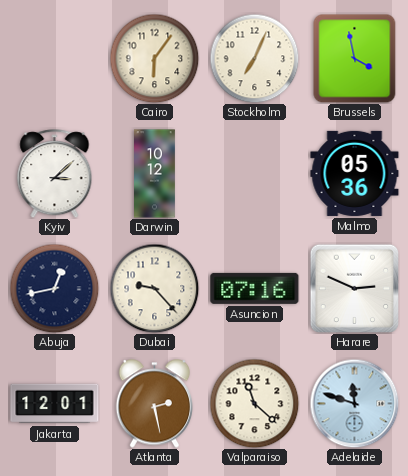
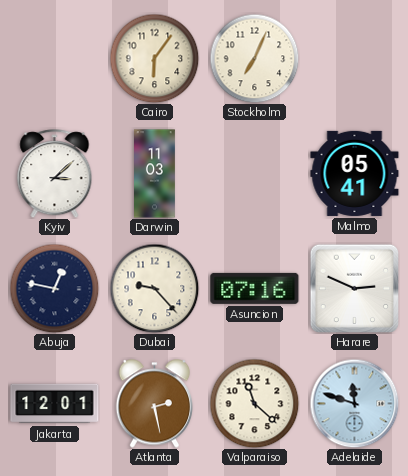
Brussels: 3:58 -> none
Darwin: 10:12 -> 11:03
Malmo: 05:36 -> 05:41
Abuja: 12:43 -> 12:47
